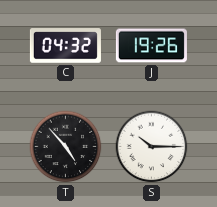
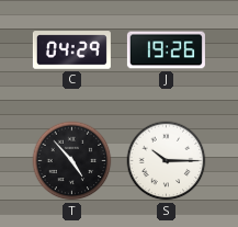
C: 04:32 -> 04:29
